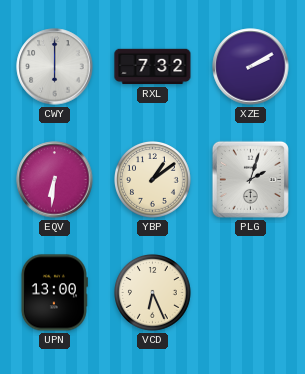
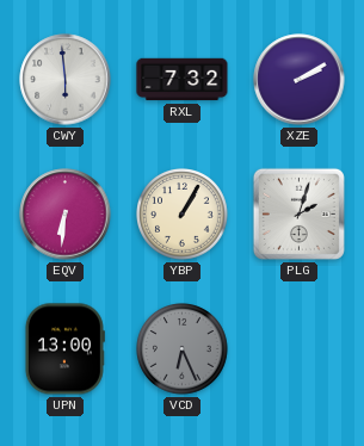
CWY: 6:00 -> 5:59
YBP: 1:09 -> 1:05
VCD dial: cream -> grey
